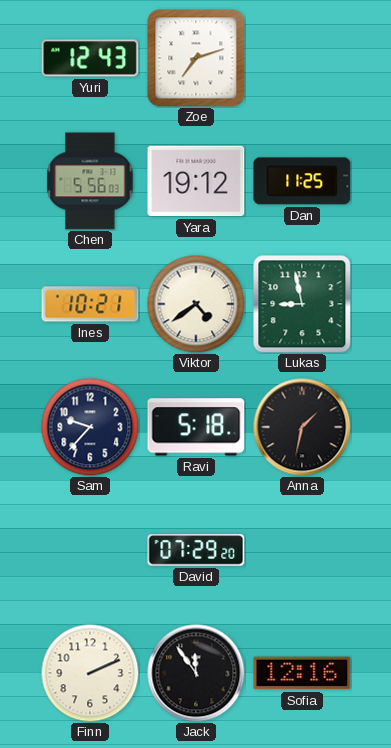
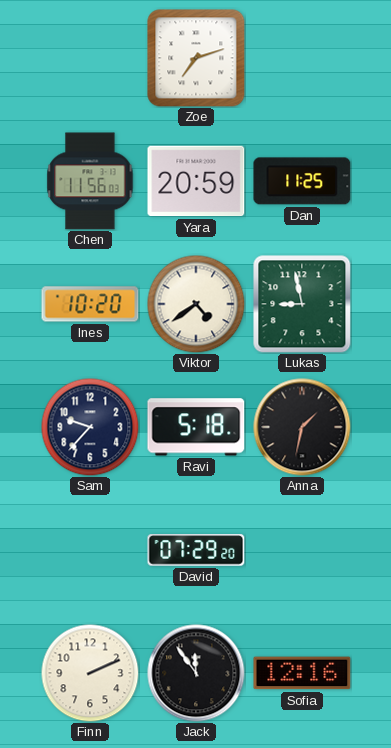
Yuri: 12:43 -> none
Chen: 5:56 -> 11:56
Yara: 19:12 -> 20:59
Ines: 10:21 -> 10:20
